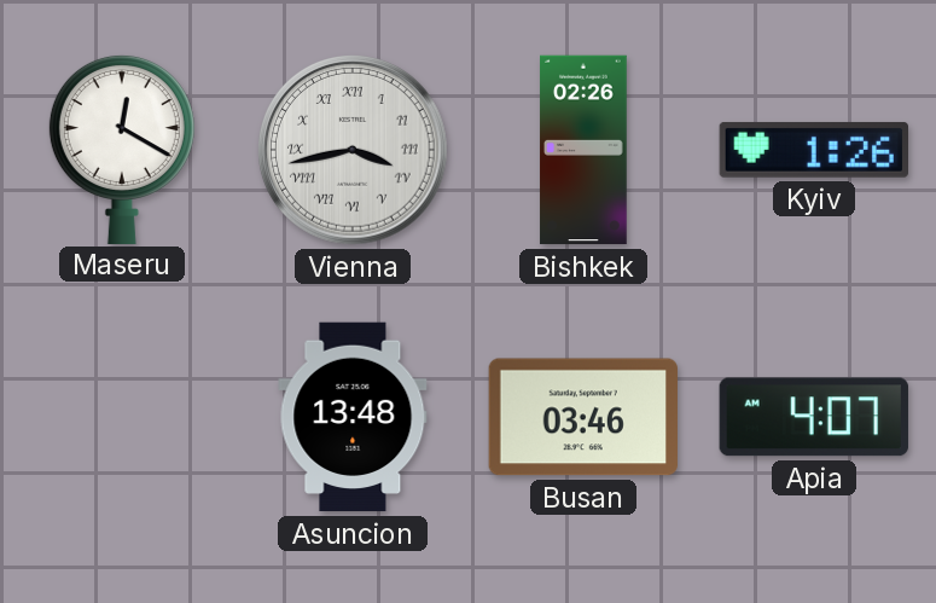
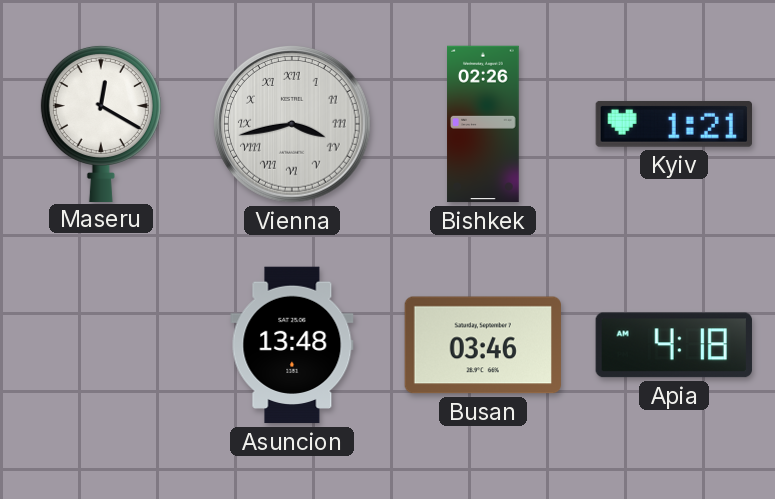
Kyiv: 1:26 -> 1:21
Apia: 4:07 -> 4:18
